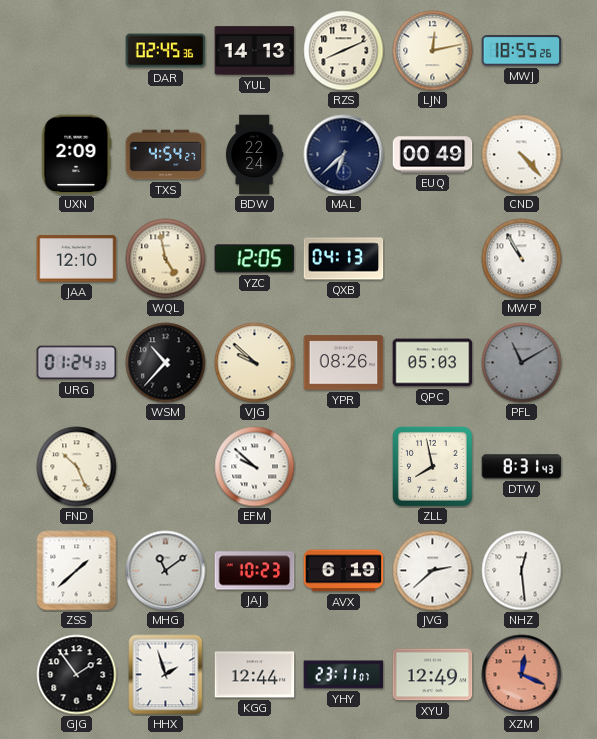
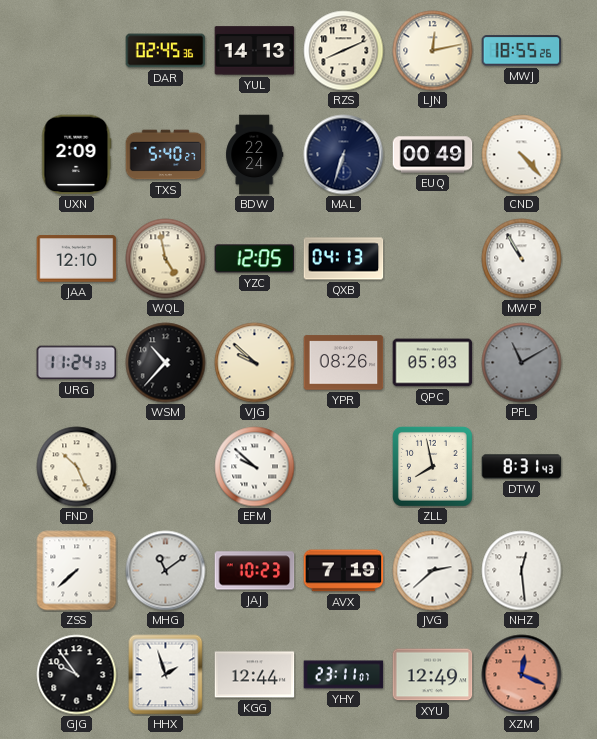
TXS: 4:54 -> 5:40
MAL: 6:38 -> 6:33
URG: 01:24 -> 11:24
ZSS: 1:38 -> 7:38
AVX: 6:19 -> 7:19
GJG: 1:54 -> 9:54
